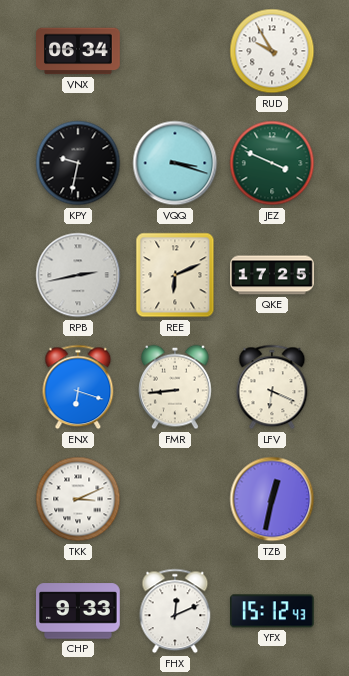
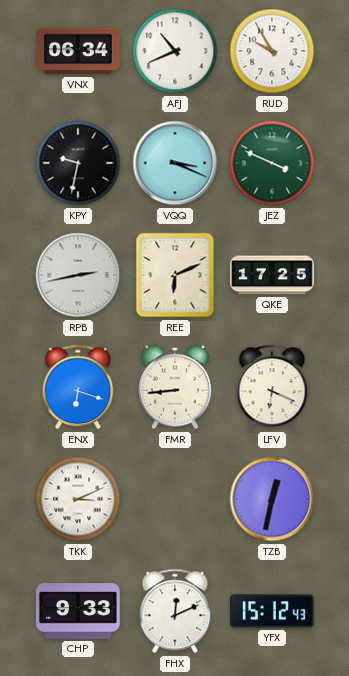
AFJ: none -> 10:41
VQQ: 3:18 -> 3:19
